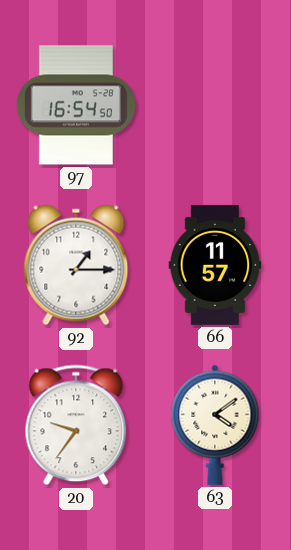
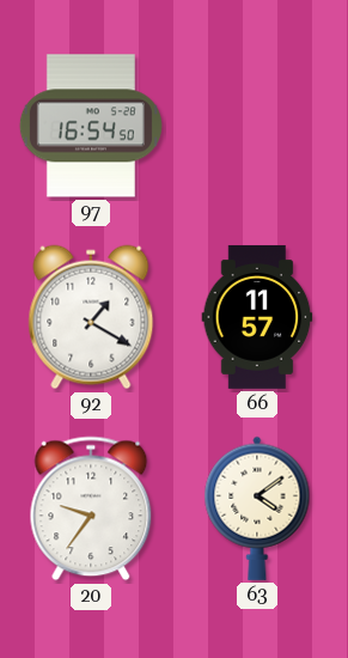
92: 1:15 -> 1:20
